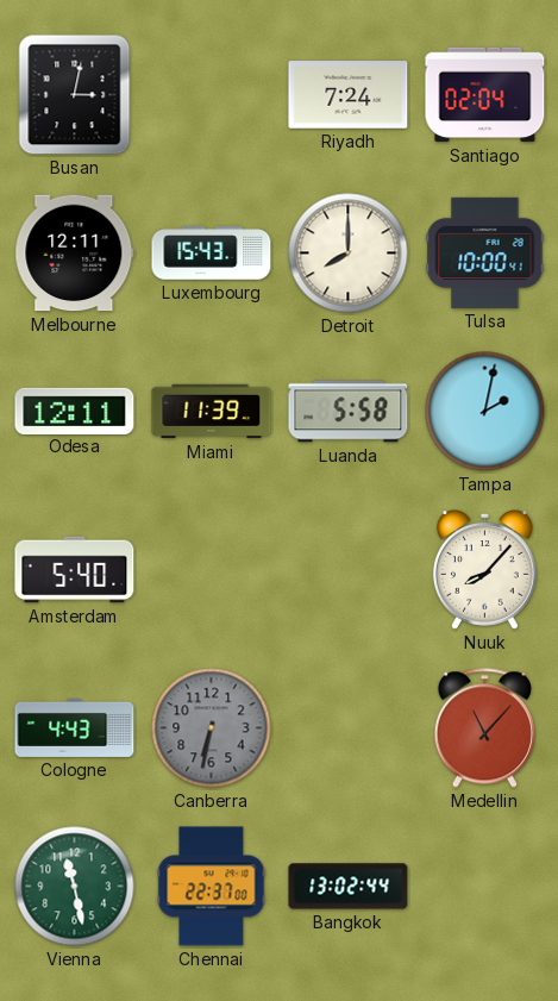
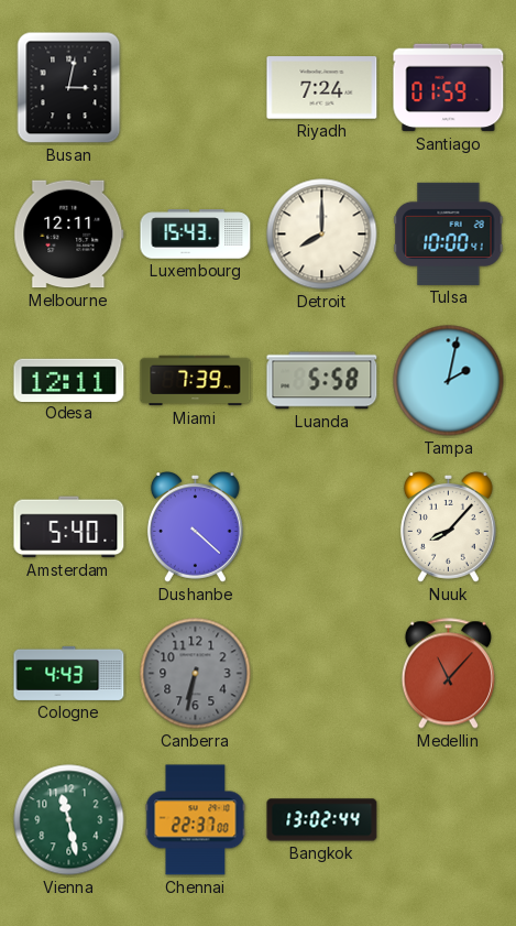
Santiago: 02:04 -> 01:59
Miami: 11:39 -> 7:39
Dushanbe: none -> 4:22
